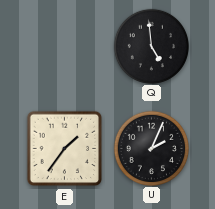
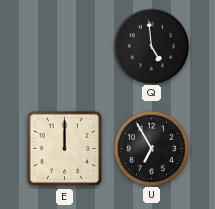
E: 1:36 -> 12:00
U: 2:04 -> 6:55
